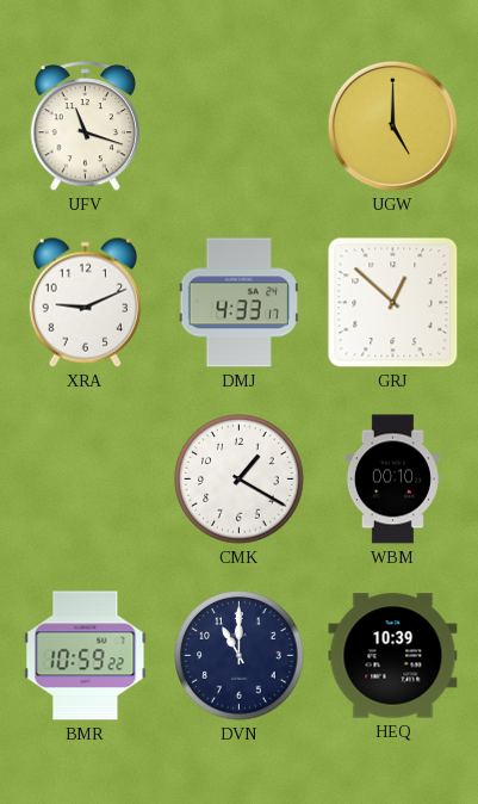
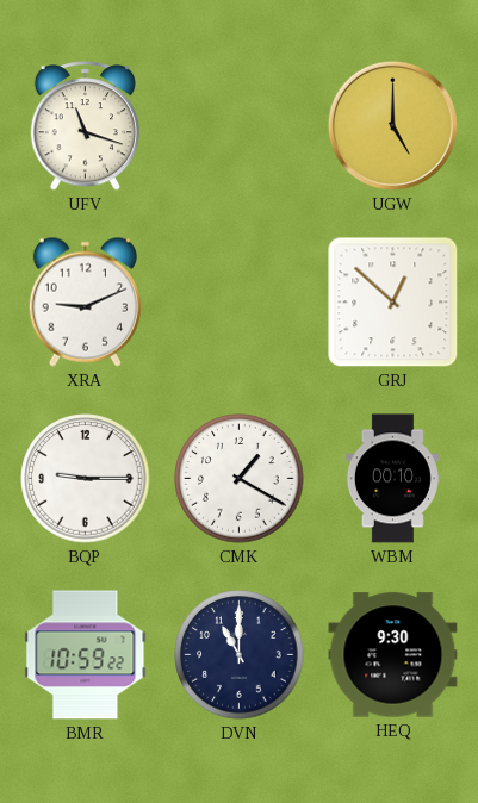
DMJ: 4:33 -> none
BQP: none -> 9:15
HEQ: 10:39 -> 9:30
